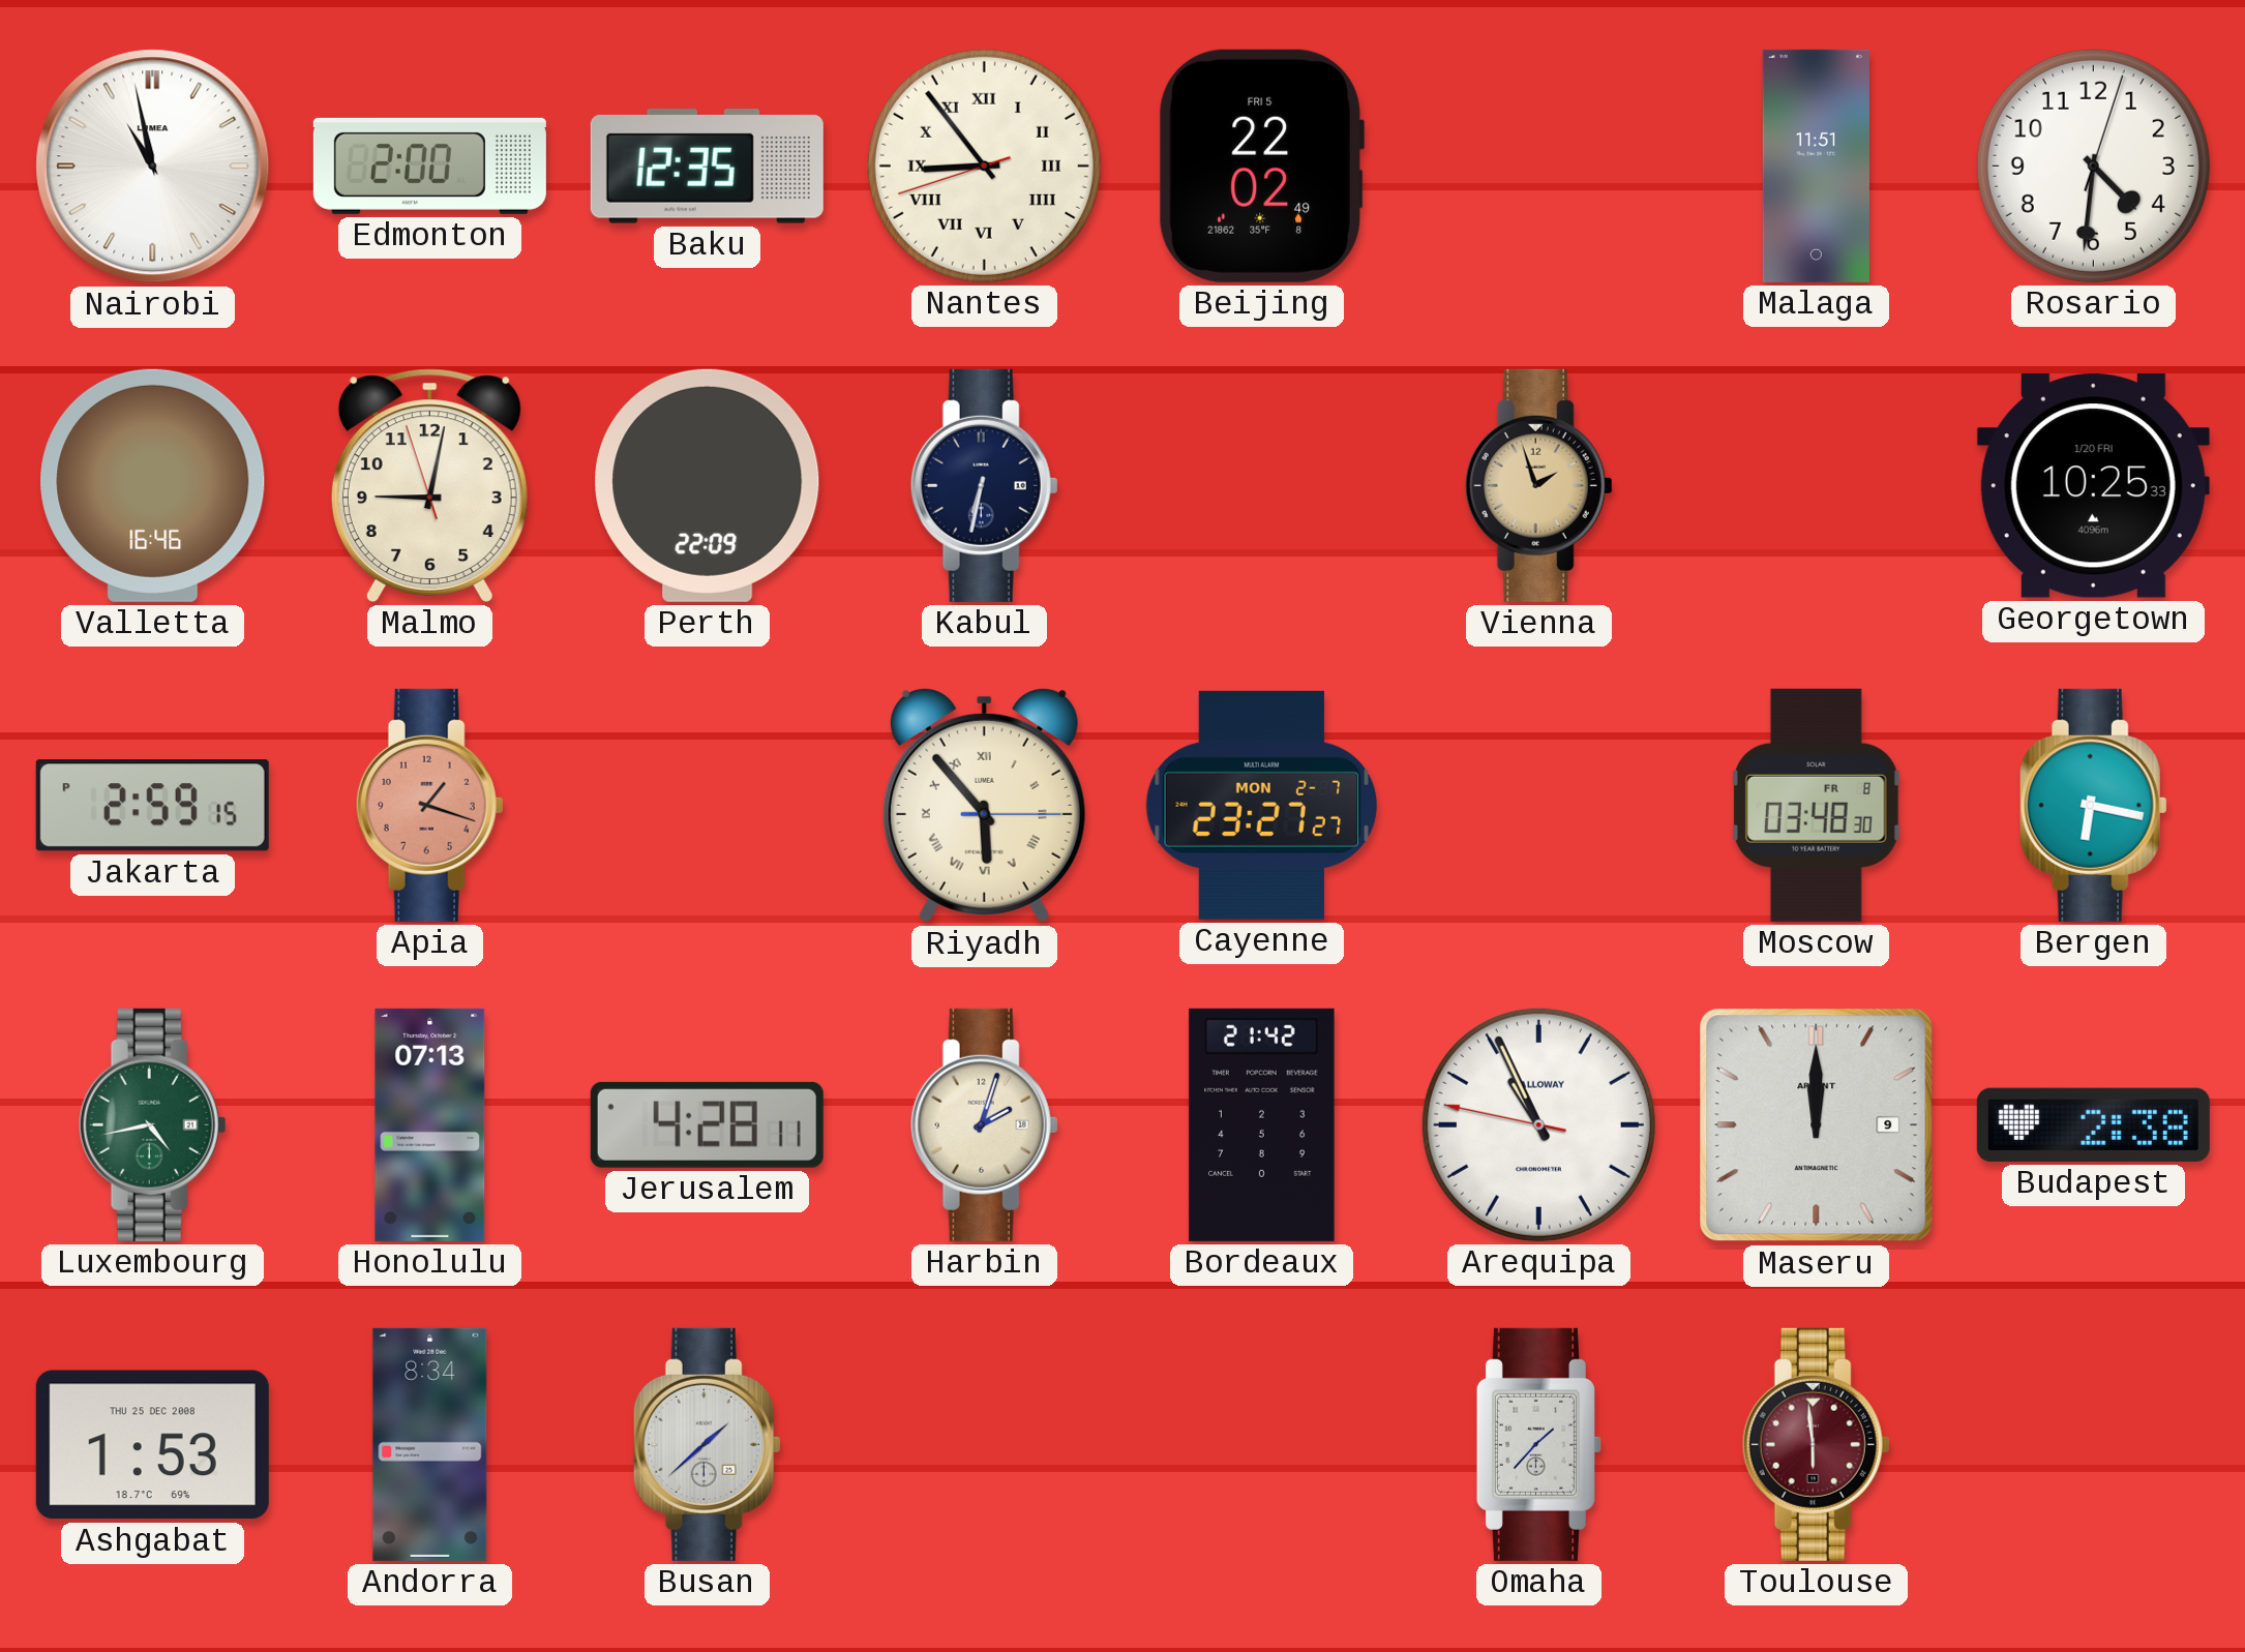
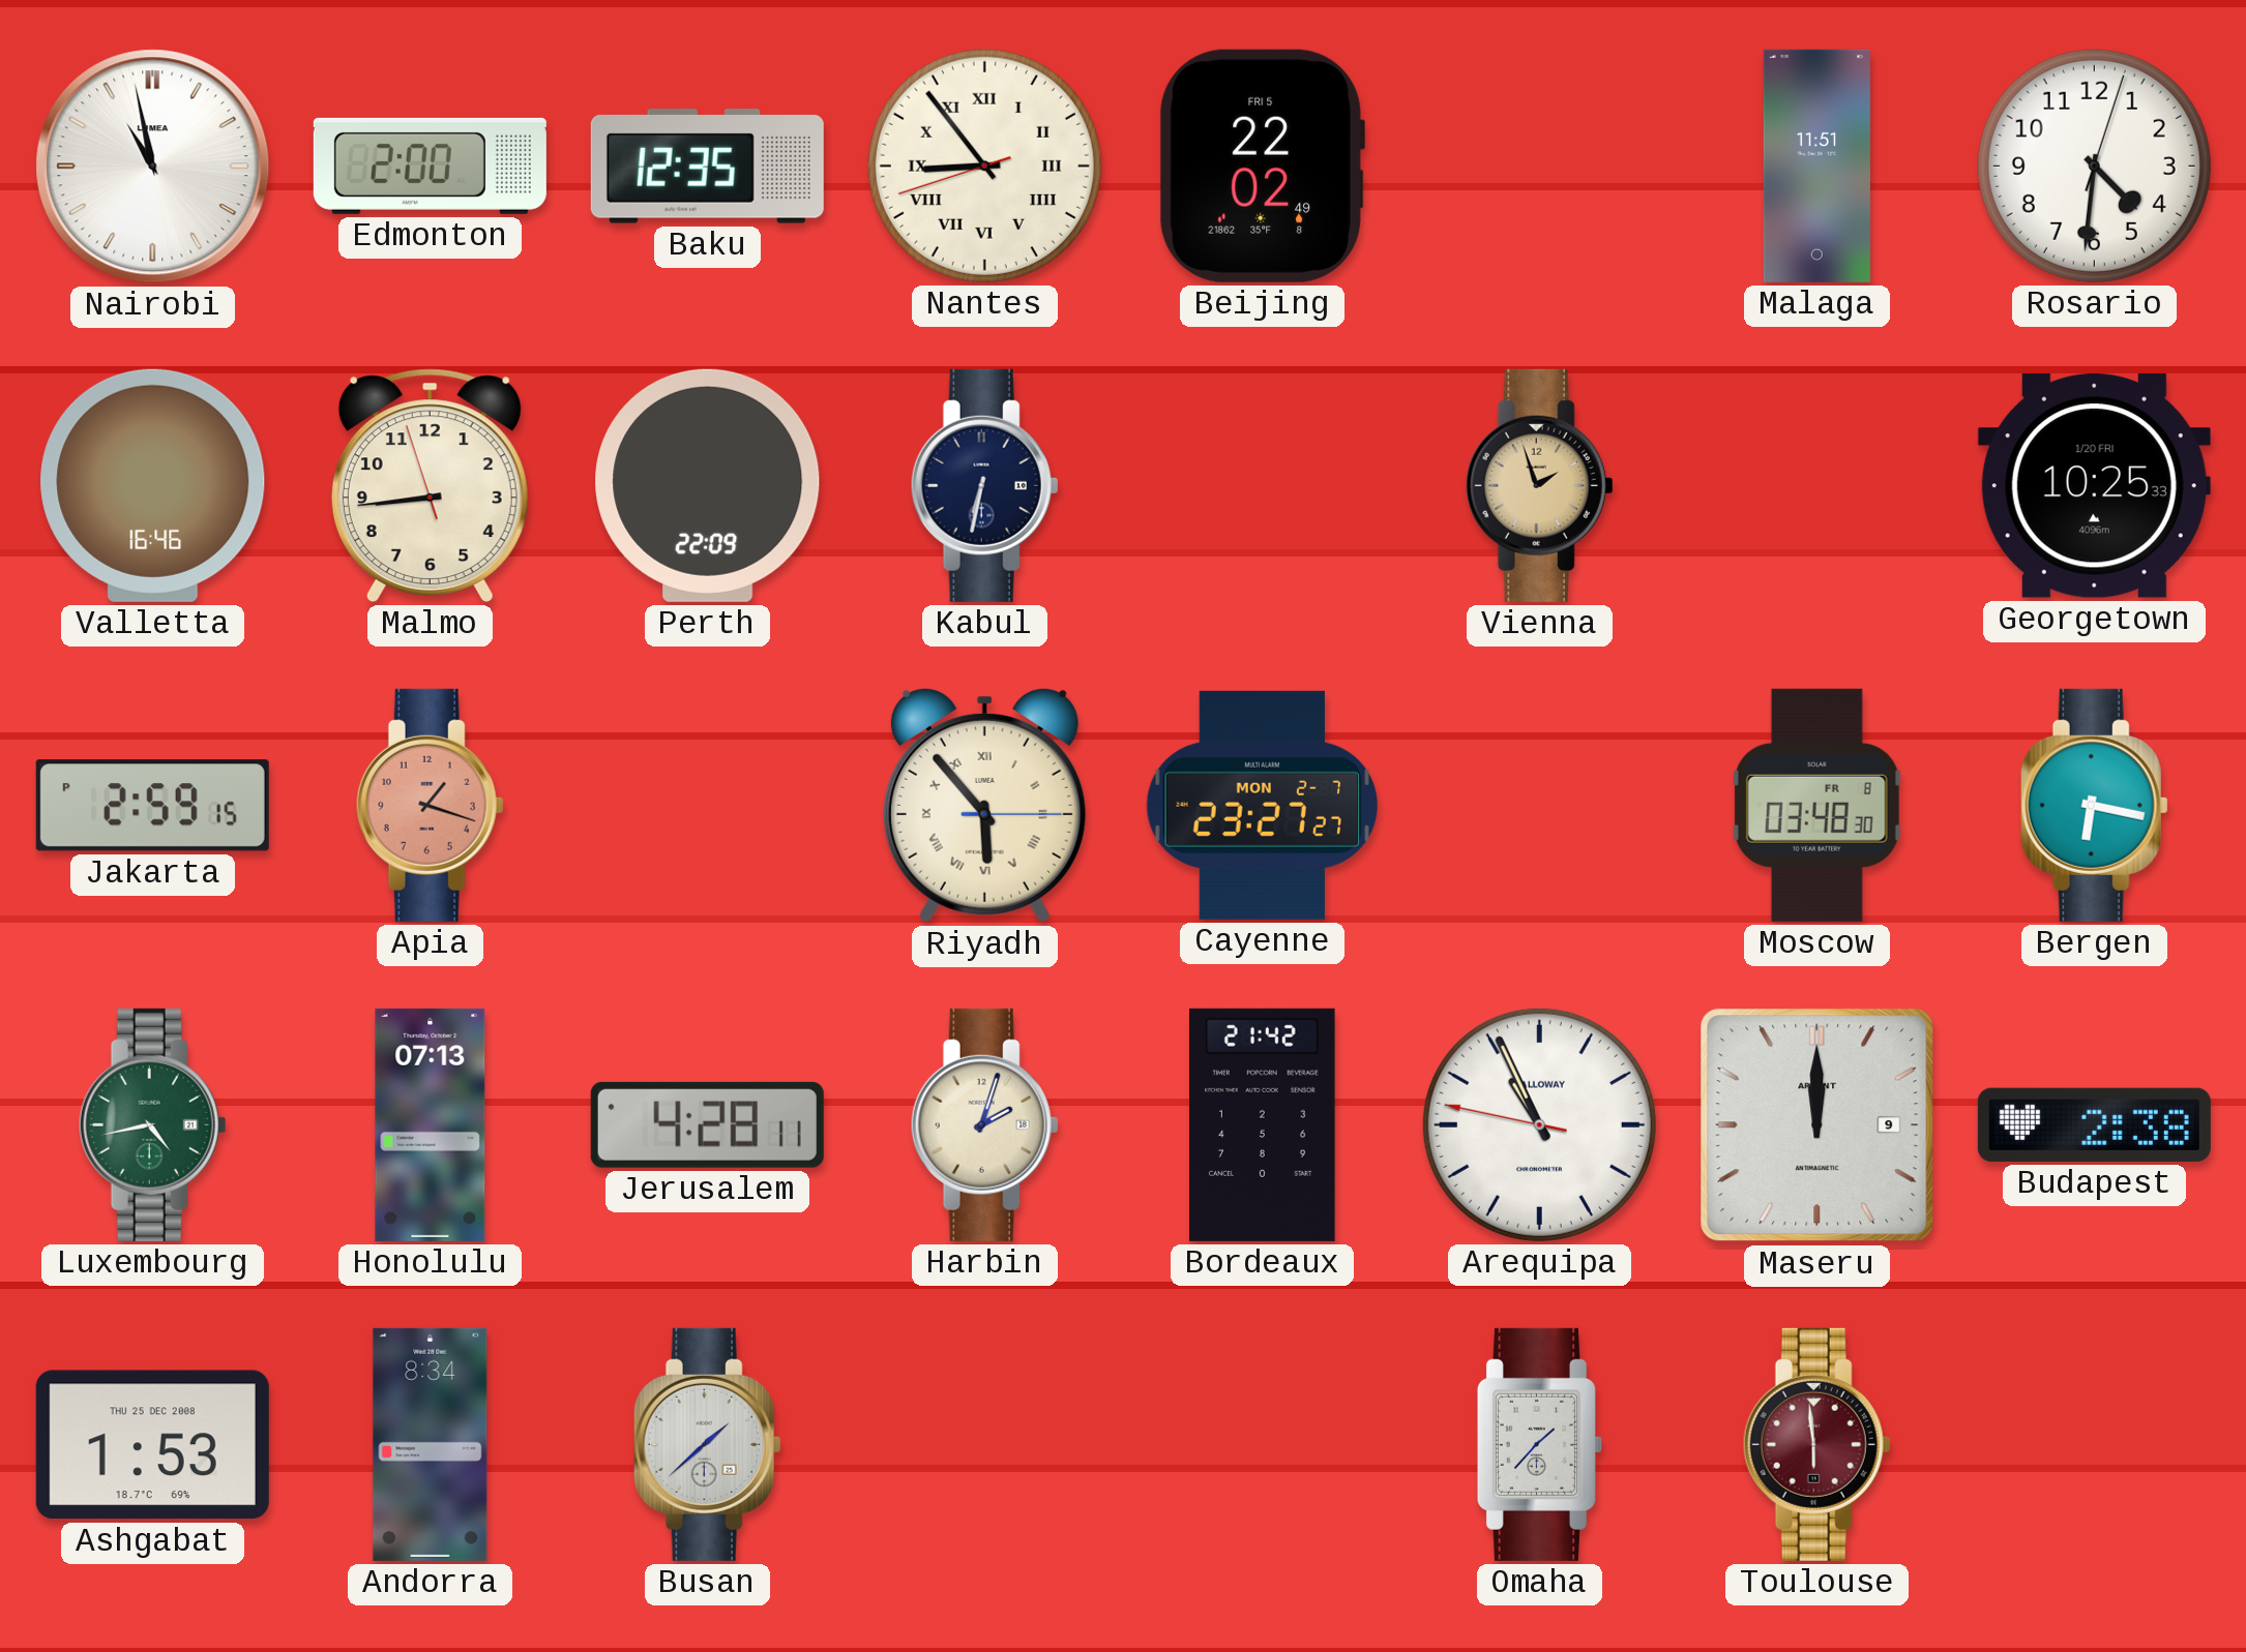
Malmo: 9:01 -> 8:43
